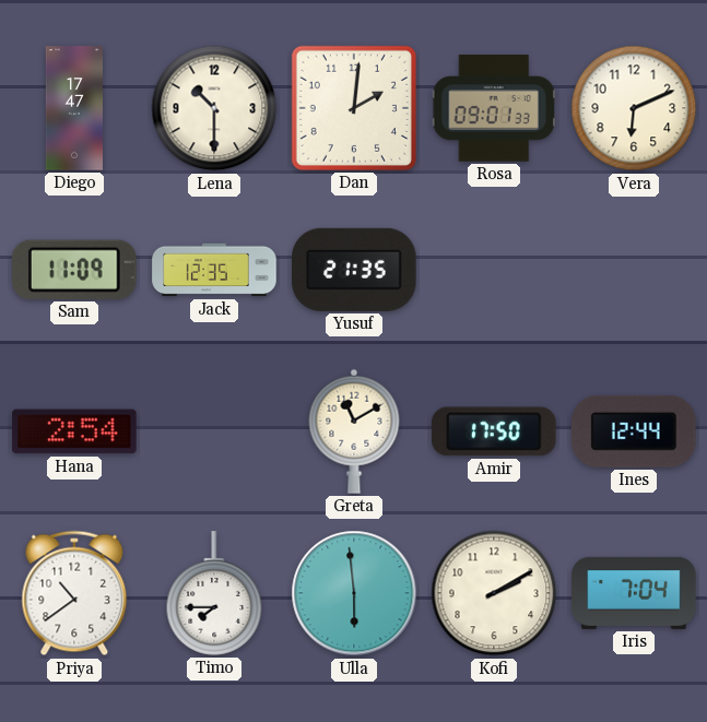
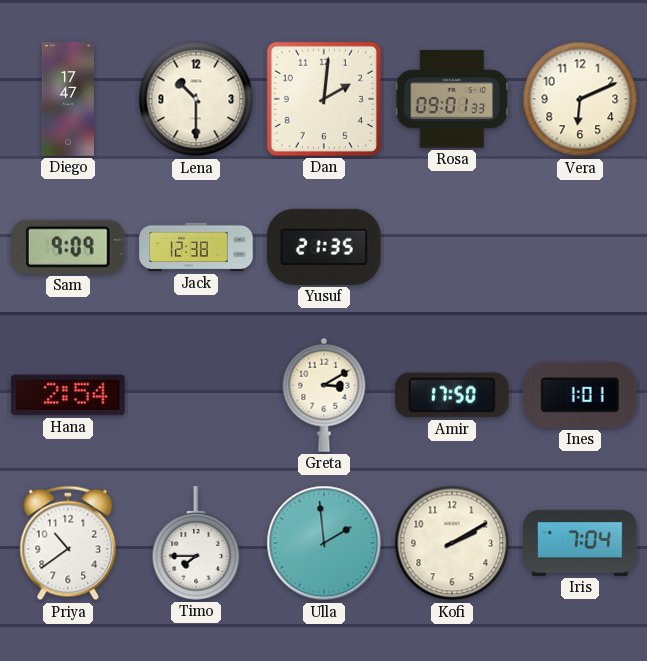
Sam: 11:09 -> 9:09
Jack: 12:35 -> 12:38
Greta: 11:10 -> 3:10
Ines: 12:44 -> 1:01
Ulla: 5:59 -> 1:59
